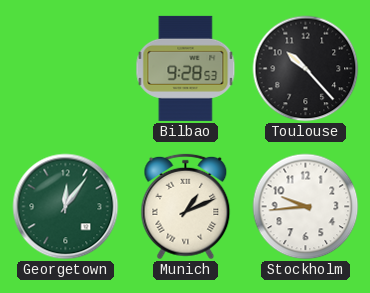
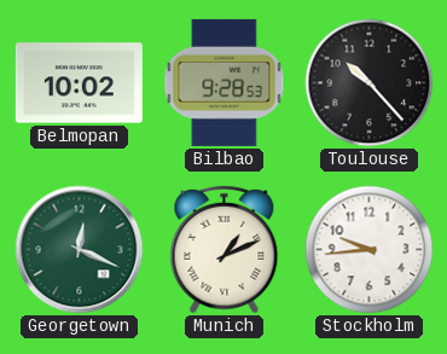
Belmopan: none -> 10:02
Georgetown: 12:06 -> 12:19
